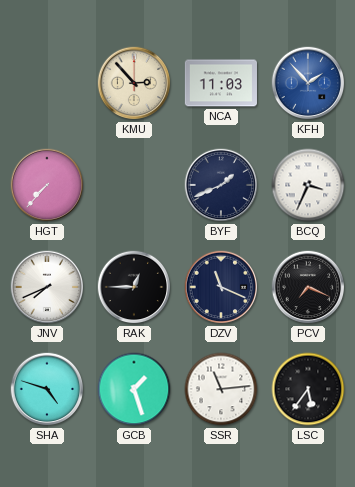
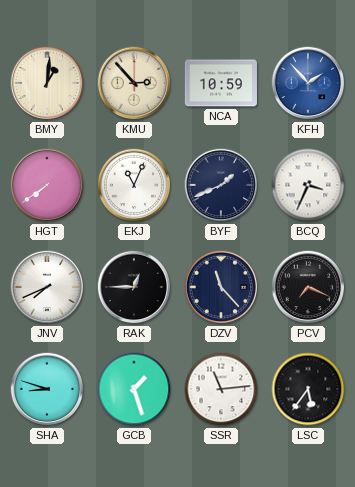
BMY: none -> 1:01
NCA: 11:03 -> 10:59
HGT: 7:37 -> 7:39
EKJ: none -> 11:04
DZV: 11:19 -> 11:23
SHA: 4:48 -> 8:48
